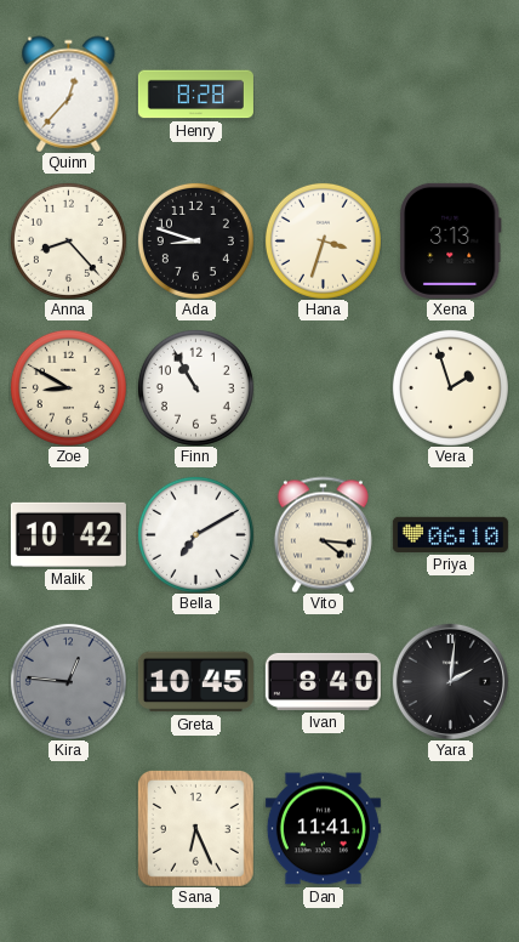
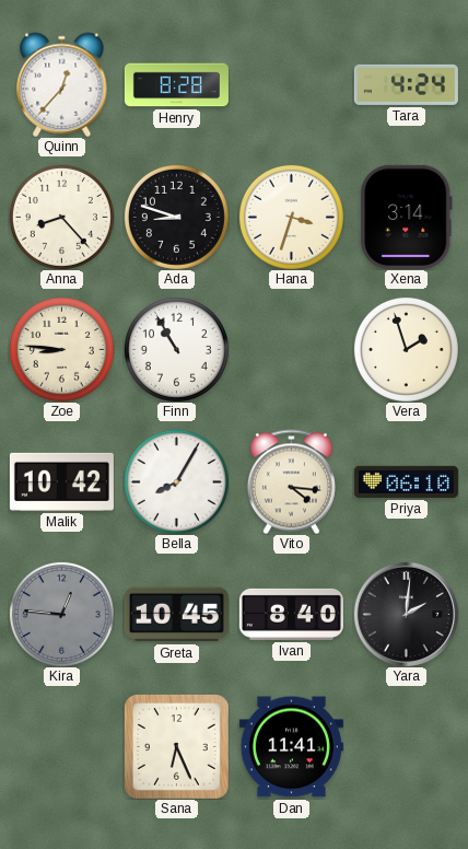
Tara: none -> 4:24
Xena: 3:13 -> 3:14
Zoe: 8:50 -> 8:46
Bella: 7:10 -> 8:05
